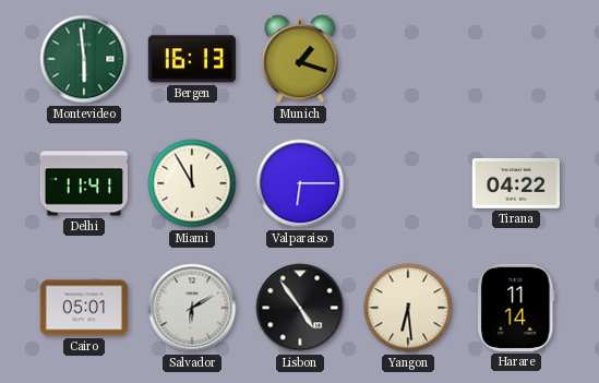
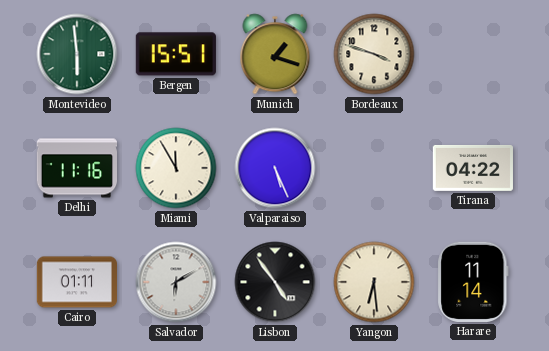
Bergen: 16:13 -> 15:51
Bordeaux: none -> 3:48
Delhi: 11:41 -> 11:16
Valparaiso: 6:15 -> 5:26
Cairo: 05:01 -> 01:11
